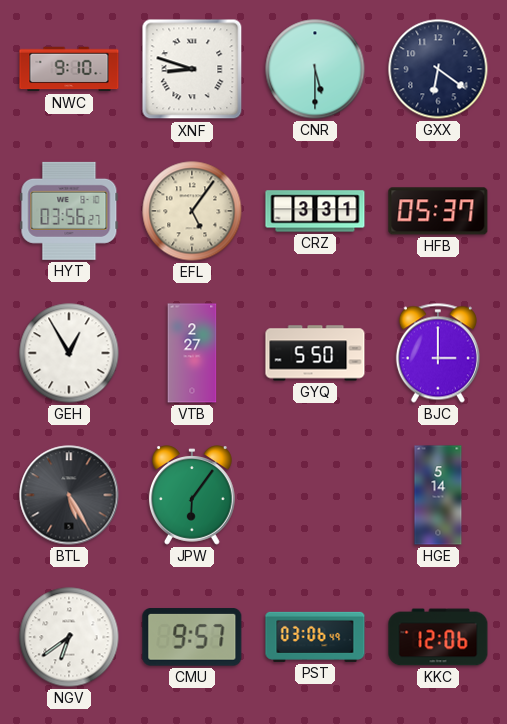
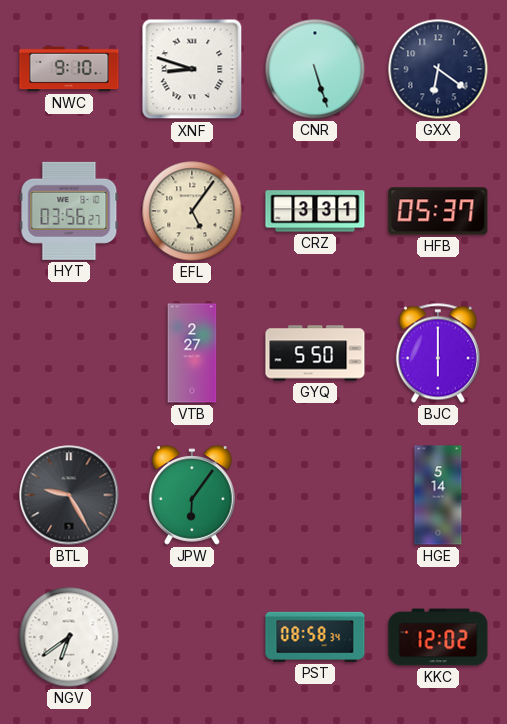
CNR: 5:30 -> 5:27
GEH: 12:55 -> none
BJC: 3:00 -> 6:00
BTL: 5:25 -> 9:25
CMU: 9:57 -> none
PST: 03:06 -> 08:58
KKC: 12:06 -> 12:02
